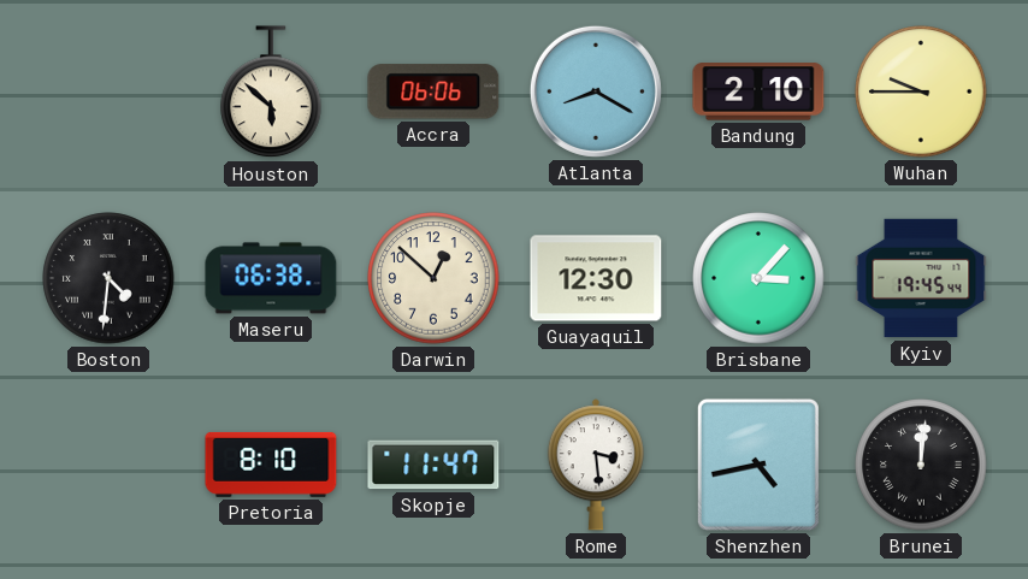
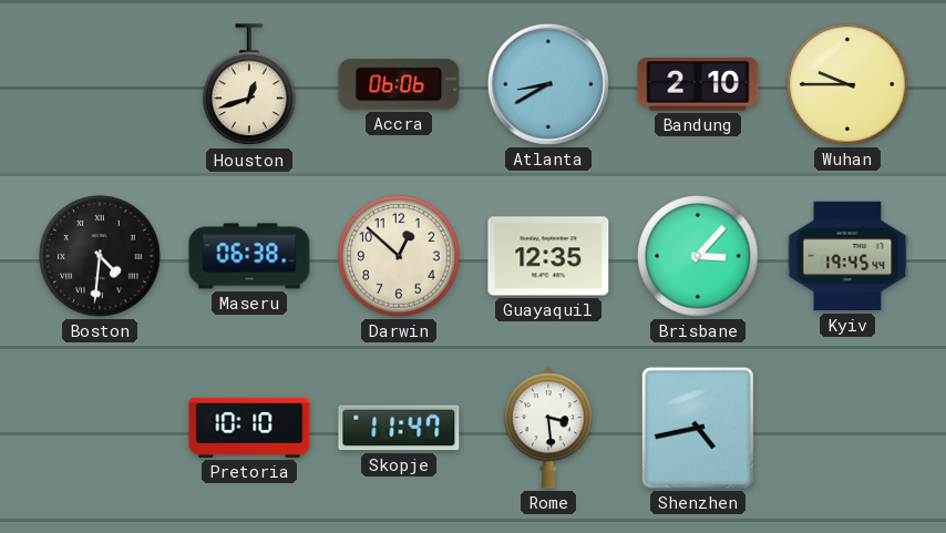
Houston: 5:52 -> 12:42
Atlanta: 8:20 -> 8:40
Guayaquil: 12:30 -> 12:35
Pretoria: 8:10 -> 10:10
Brunei: 12:01 -> none
